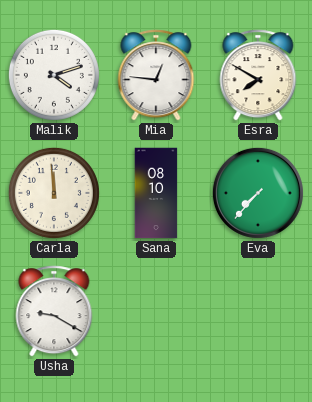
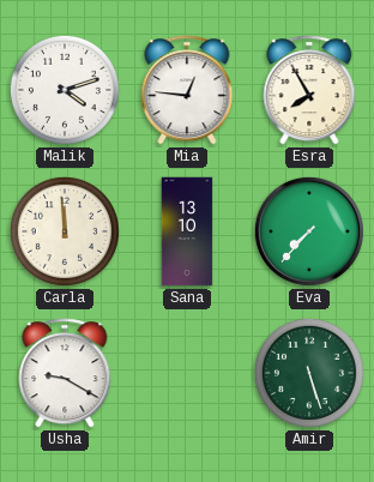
Esra: 7:50 -> 7:55
Sana: 08:10 -> 13:10
Amir: none -> 5:27
